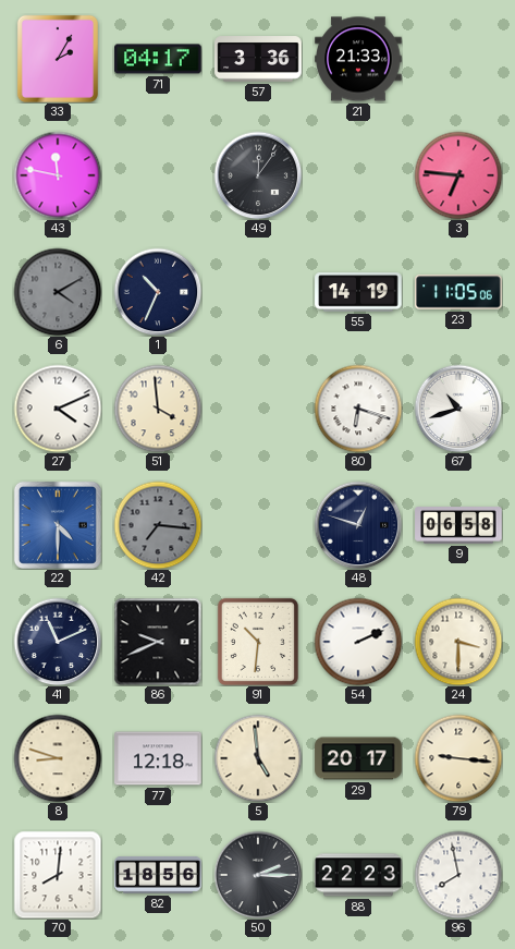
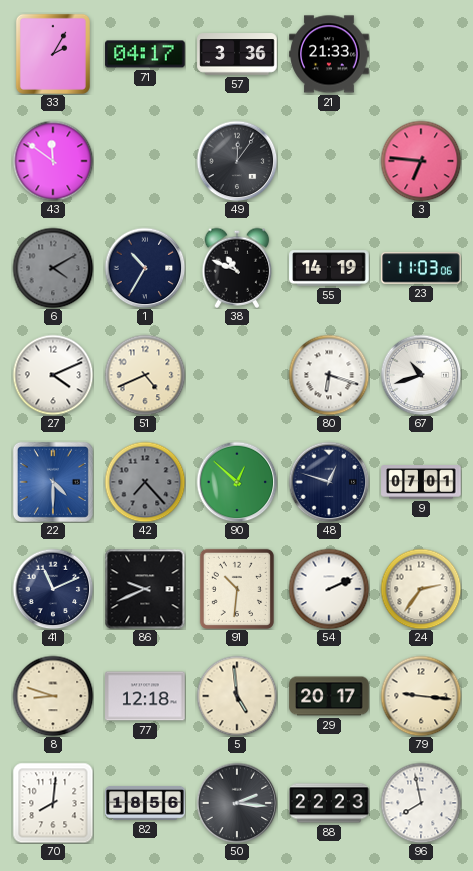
43: 11:47 -> 11:51
1: 10:34 -> 10:35
38: none -> 10:49
23: 11:05 -> 11:03
51: 3:59 -> 4:41
42: 7:16 -> 7:23
90: none -> 12:52
9: 06:58 -> 07:01
24: 3:30 -> 2:36
50: 2:15 -> 2:16
